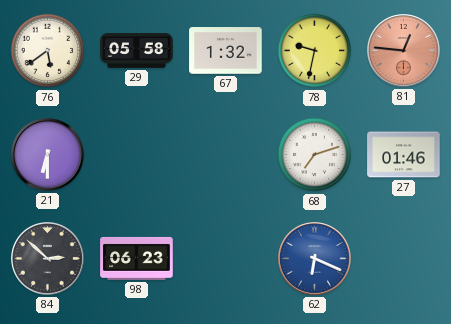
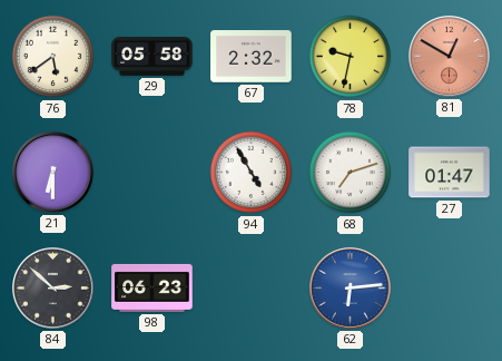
67: 1:32 -> 2:32
81: 12:46 -> 12:50
94: none -> 4:55
27: 01:46 -> 01:47
62: 6:19 -> 6:14
